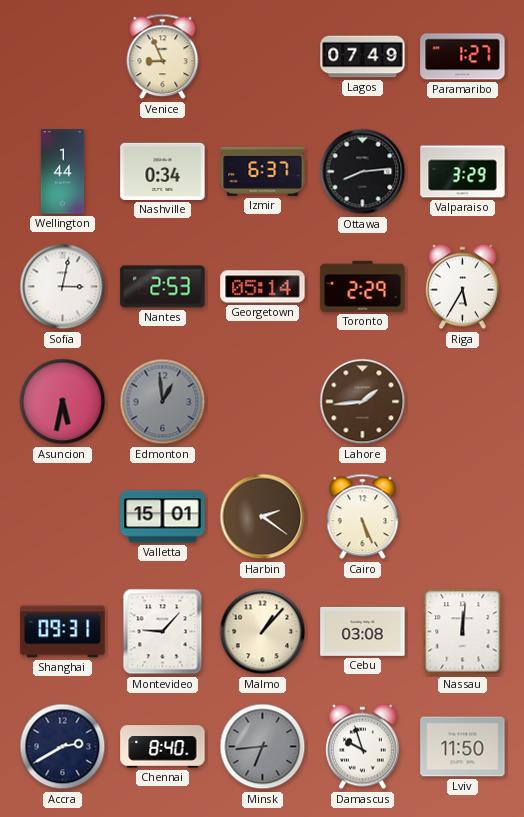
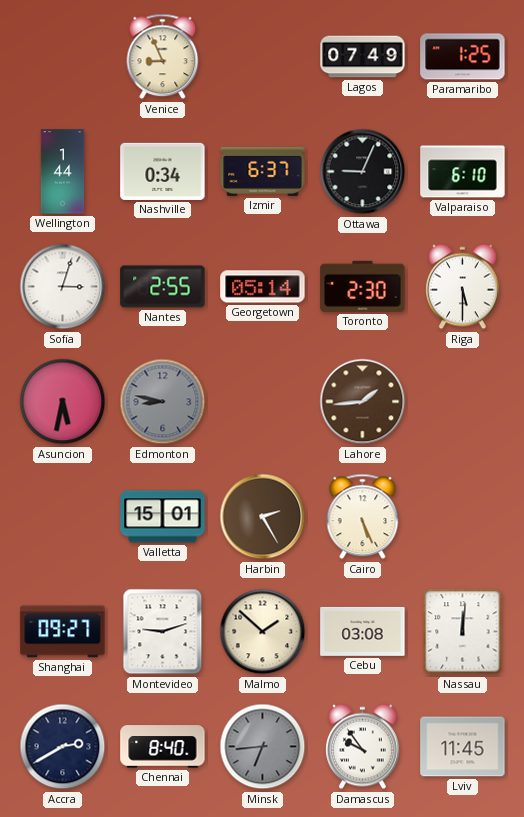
Paramaribo: 1:27 -> 1:25
Ottawa: 8:14 -> 9:04
Valparaiso: 3:29 -> 6:10
Sofia: 3:02 -> 3:03
Nantes: 2:53 -> 2:55
Toronto: 2:29 -> 2:30
Riga: 5:35 -> 5:30
Edmonton: 12:59 -> 8:47
Harbin: 2:21 -> 2:25
Shanghai: 09:31 -> 09:27
Montevideo: 9:07 -> 9:12
Malmo: 1:07 -> 1:52
Damascus: 9:57 -> 9:54
Lviv: 11:50 -> 11:45
